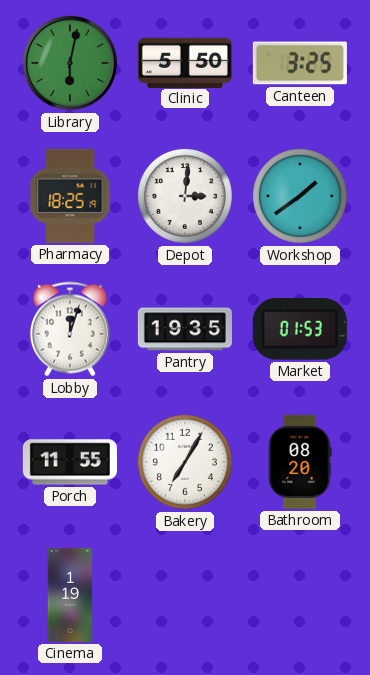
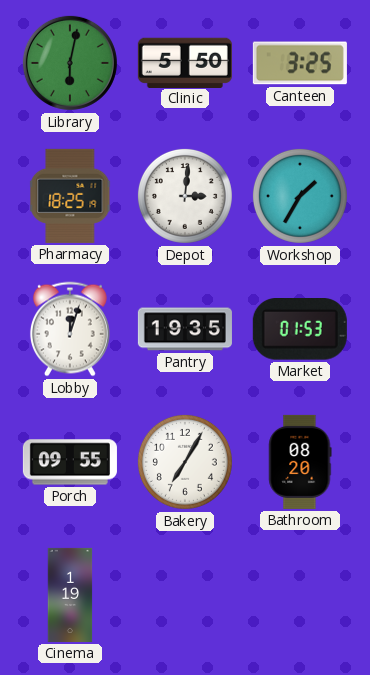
Workshop: 1:39 -> 1:35
Porch: 11:55 -> 09:55
